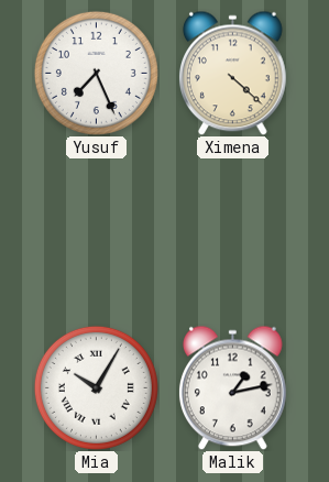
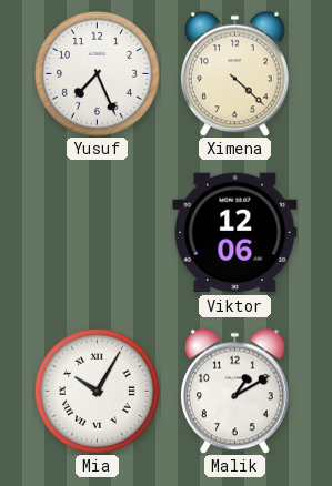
Viktor: none -> 12:06
Malik: 1:13 -> 1:10
